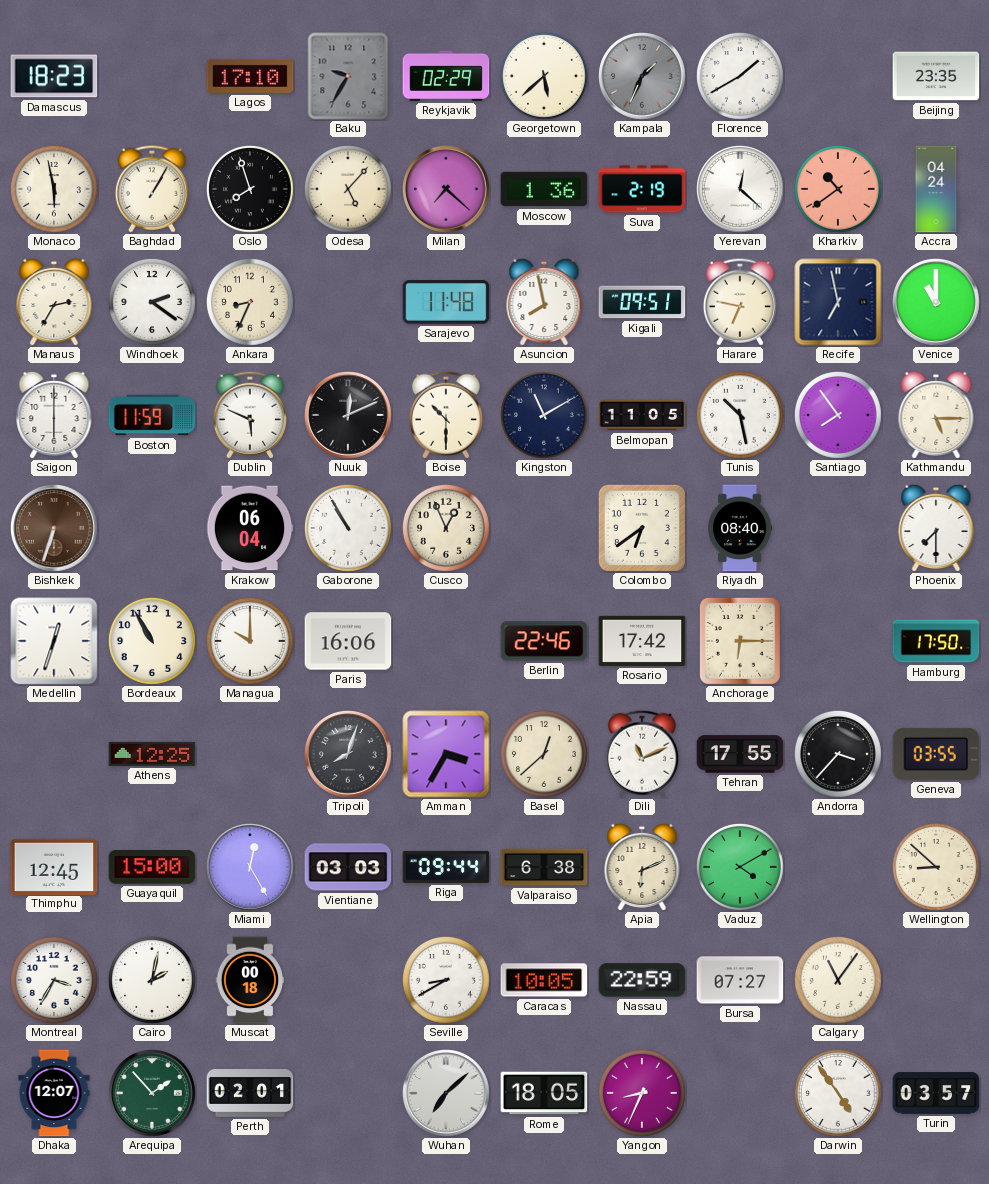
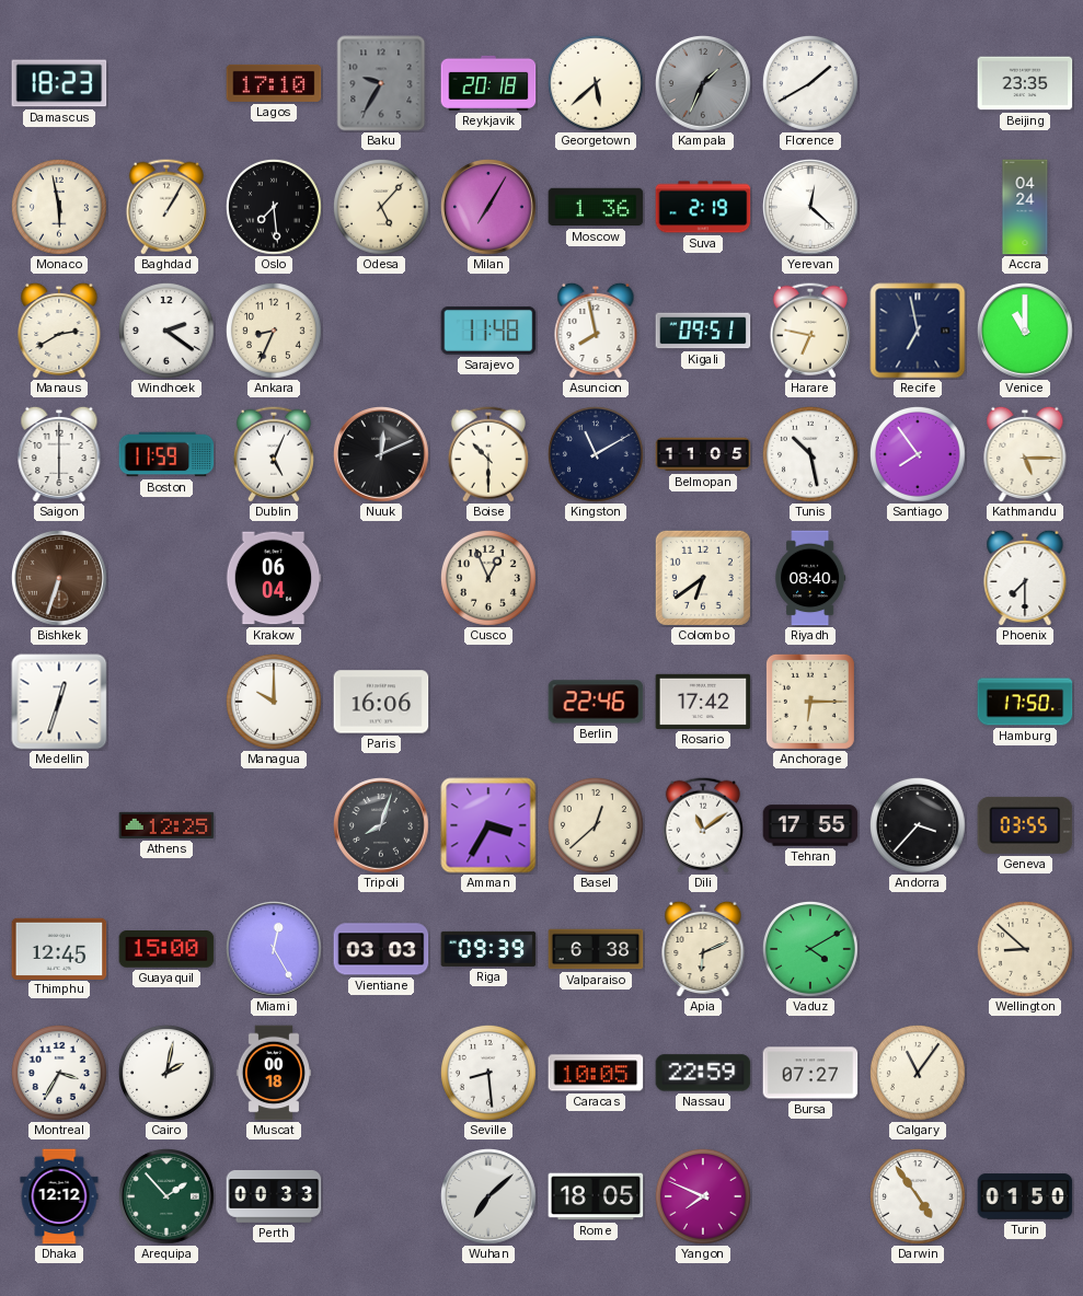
Reykjavik: 02:29 -> 20:18
Oslo: 7:57 -> 7:29
Milan: 7:22 -> 7:05
Kharkiv: 10:39 -> none
Manaus: 2:35 -> 2:40
Dublin: 5:49 -> 5:04
Gaborone: 10:55 -> none
Bordeaux: 10:55 -> none
Dili: 11:11 -> 11:09
Riga: 09:44 -> 09:39
Seville: 8:40 -> 8:29
Dhaka: 12:07 -> 12:12
Perth: 02:01 -> 00:33
Yangon: 8:34 -> 7:49
Turin: 03:57 -> 01:50
